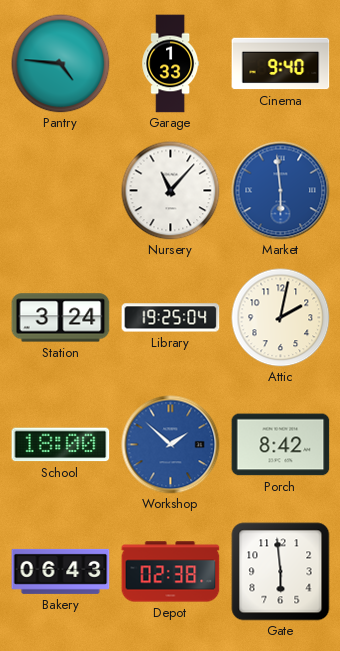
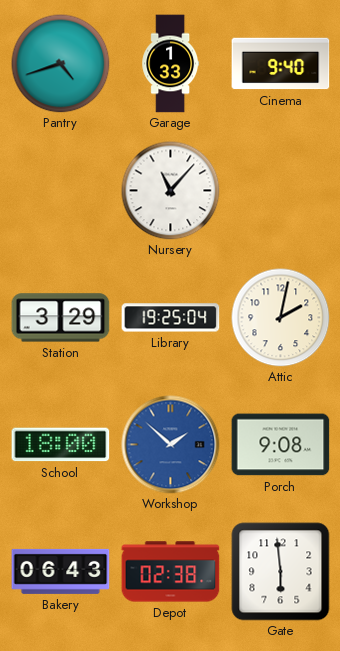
Pantry: 4:46 -> 4:42
Market: 5:59 -> none
Station: 3:24 -> 3:29
Porch: 8:42 -> 9:08
